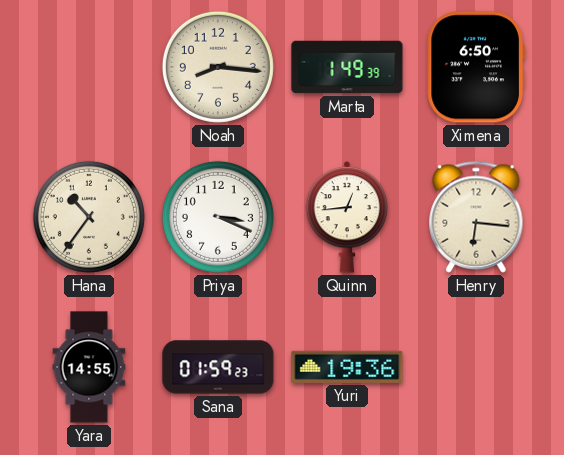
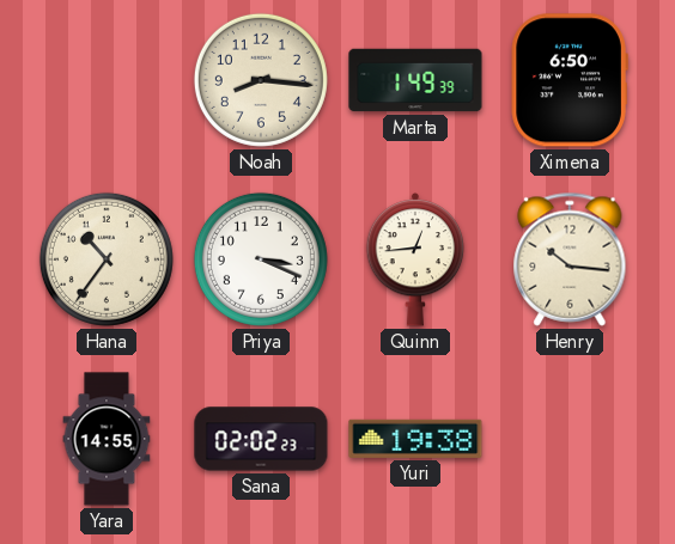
Henry: 6:16 -> 10:16
Sana: 01:59 -> 02:02
Yuri: 19:36 -> 19:38
